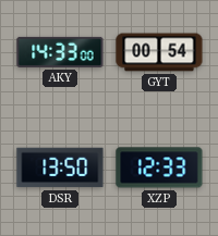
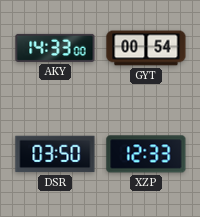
DSR: 13:50 -> 03:50
